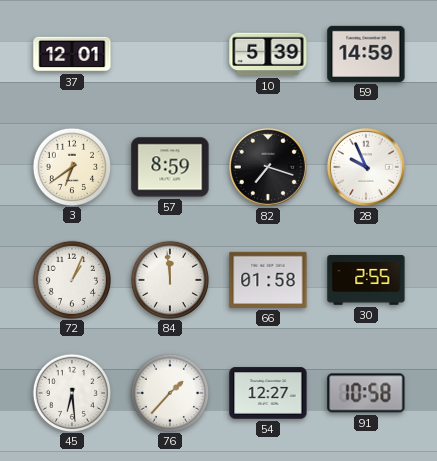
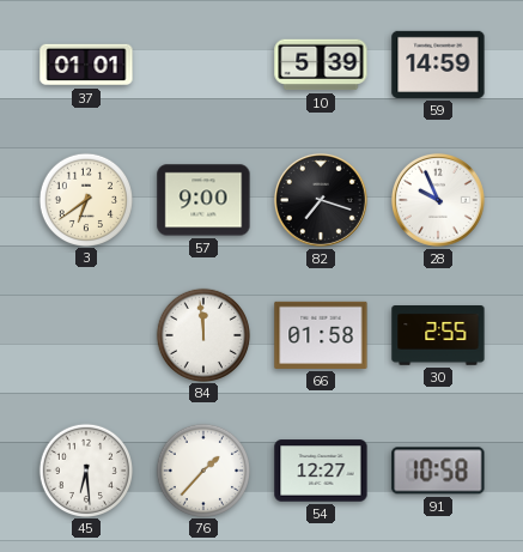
37: 12:01 -> 01:01
57: 8:59 -> 9:00
72: 1:04 -> none
